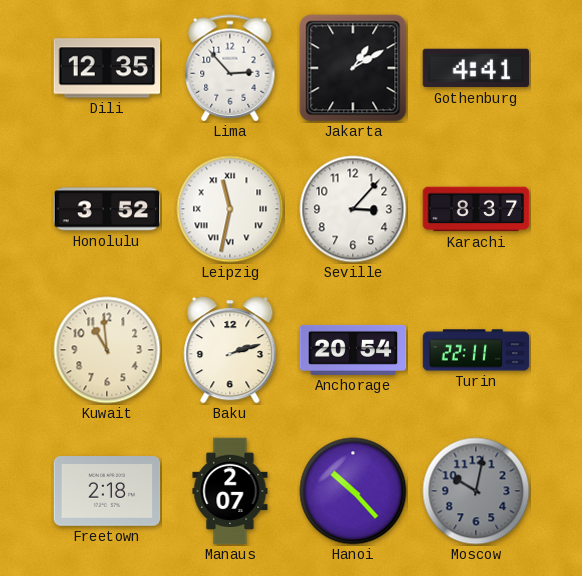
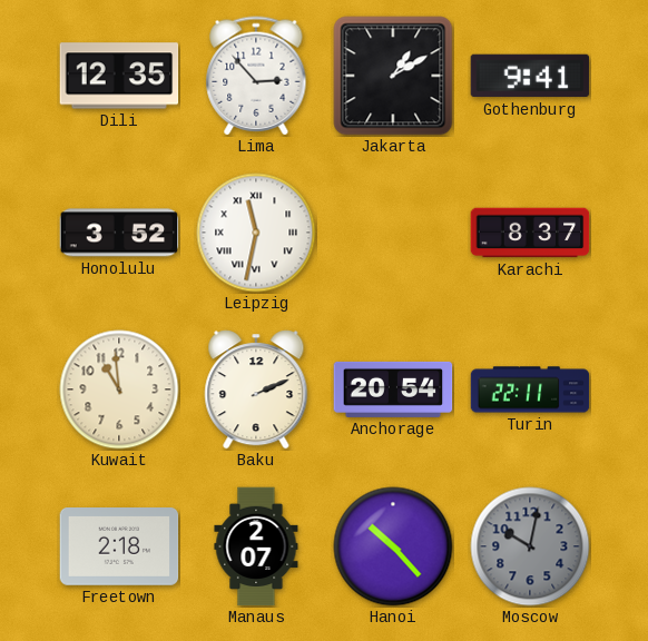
Gothenburg: 4:41 -> 9:41
Seville: 3:07 -> none
Baku: 2:12 -> 2:11
